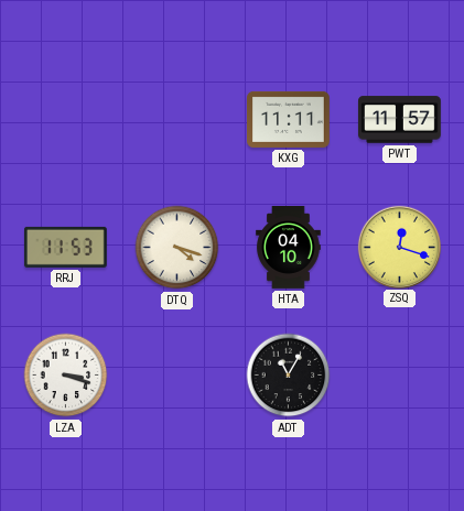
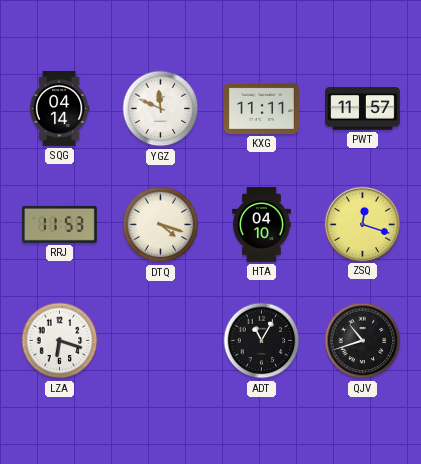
SQG: none -> 04:14
YGZ: none -> 11:49
LZA: 3:18 -> 6:18
QJV: none -> 10:42
